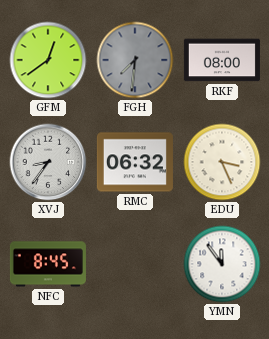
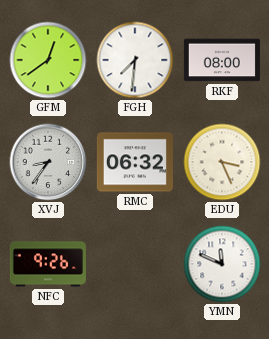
FGH dial: grey -> white
NFC: 8:45 -> 9:26
YMN: 11:54 -> 11:49
